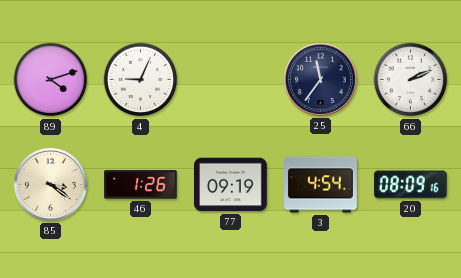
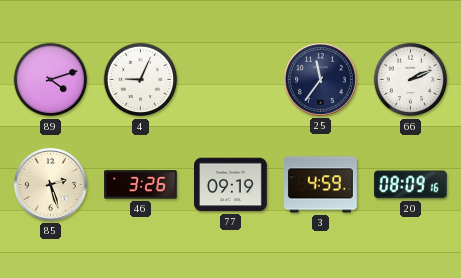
85: 3:21 -> 2:27
46: 1:26 -> 3:26
3: 4:54 -> 4:59
